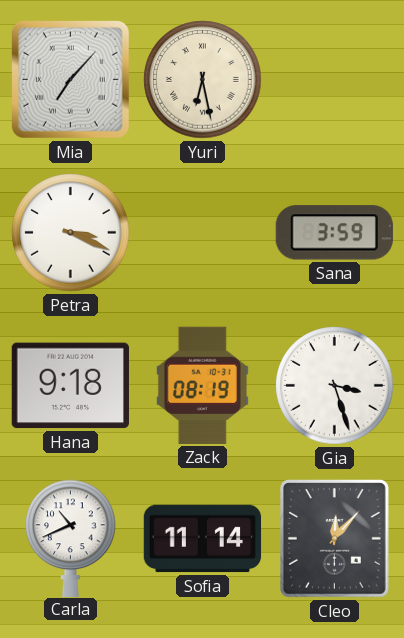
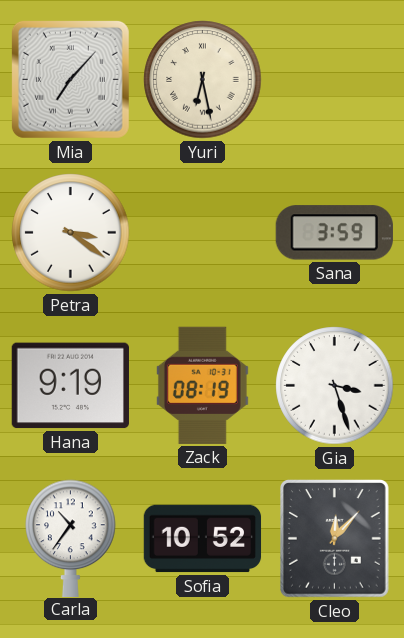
Petra: 3:19 -> 3:21
Hana: 9:18 -> 9:19
Carla: 10:41 -> 10:36
Sofia: 11:14 -> 10:52
